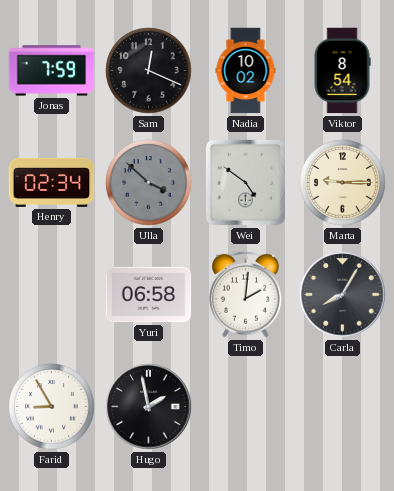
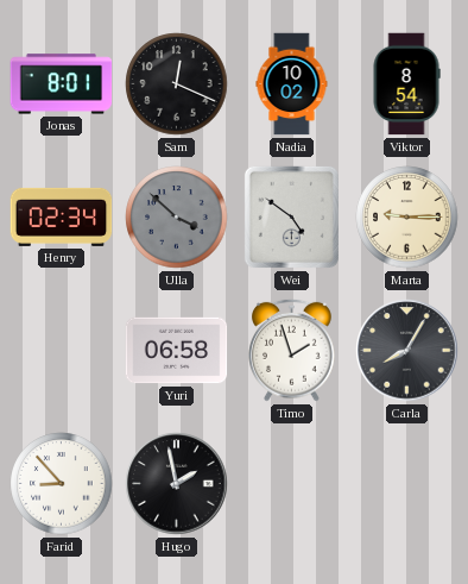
Jonas: 7:59 -> 8:01
Timo: 2:01 -> 1:57
Farid: 8:55 -> 8:53
